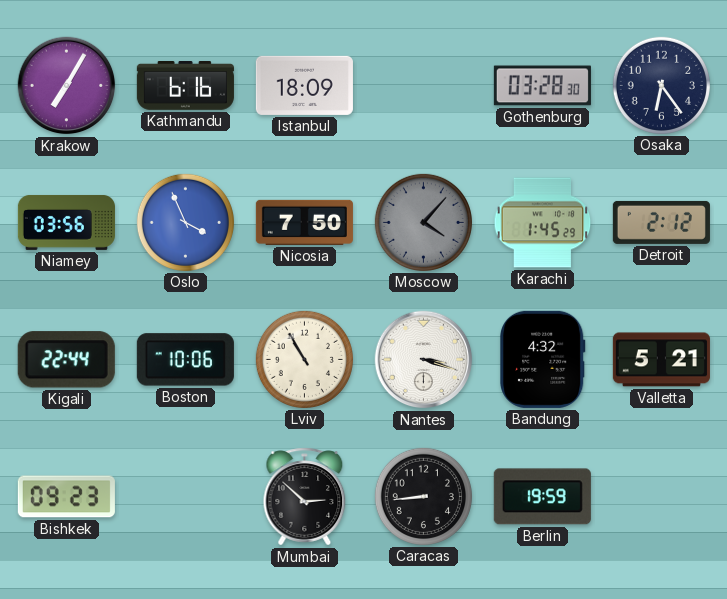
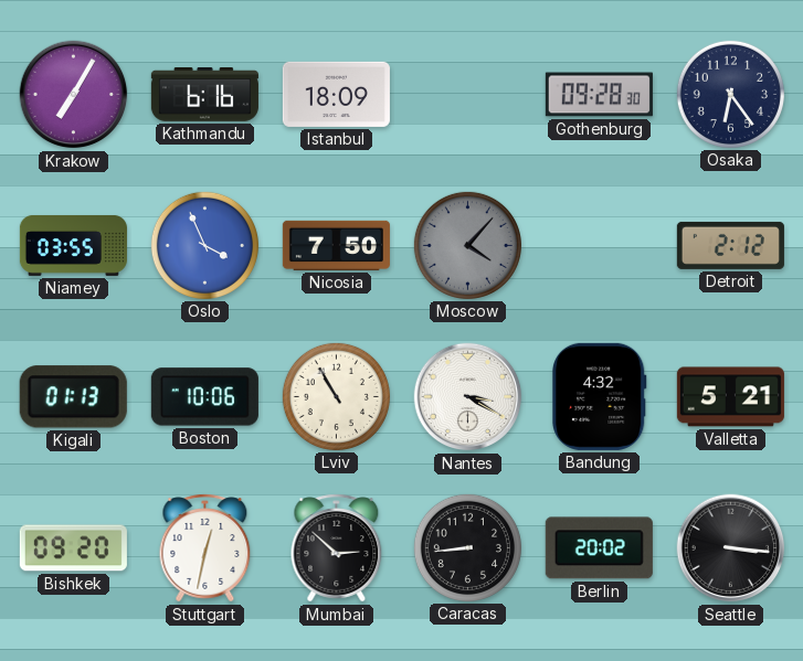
Gothenburg: 03:28 -> 09:28
Niamey: 03:56 -> 03:55
Karachi: 1:45 -> none
Kigali: 22:44 -> 01:13
Nantes: 3:18 -> 3:20
Bishkek: 09:23 -> 09:20
Stuttgart: none -> 12:32
Berlin: 19:59 -> 20:02
Seattle: none -> 3:16
